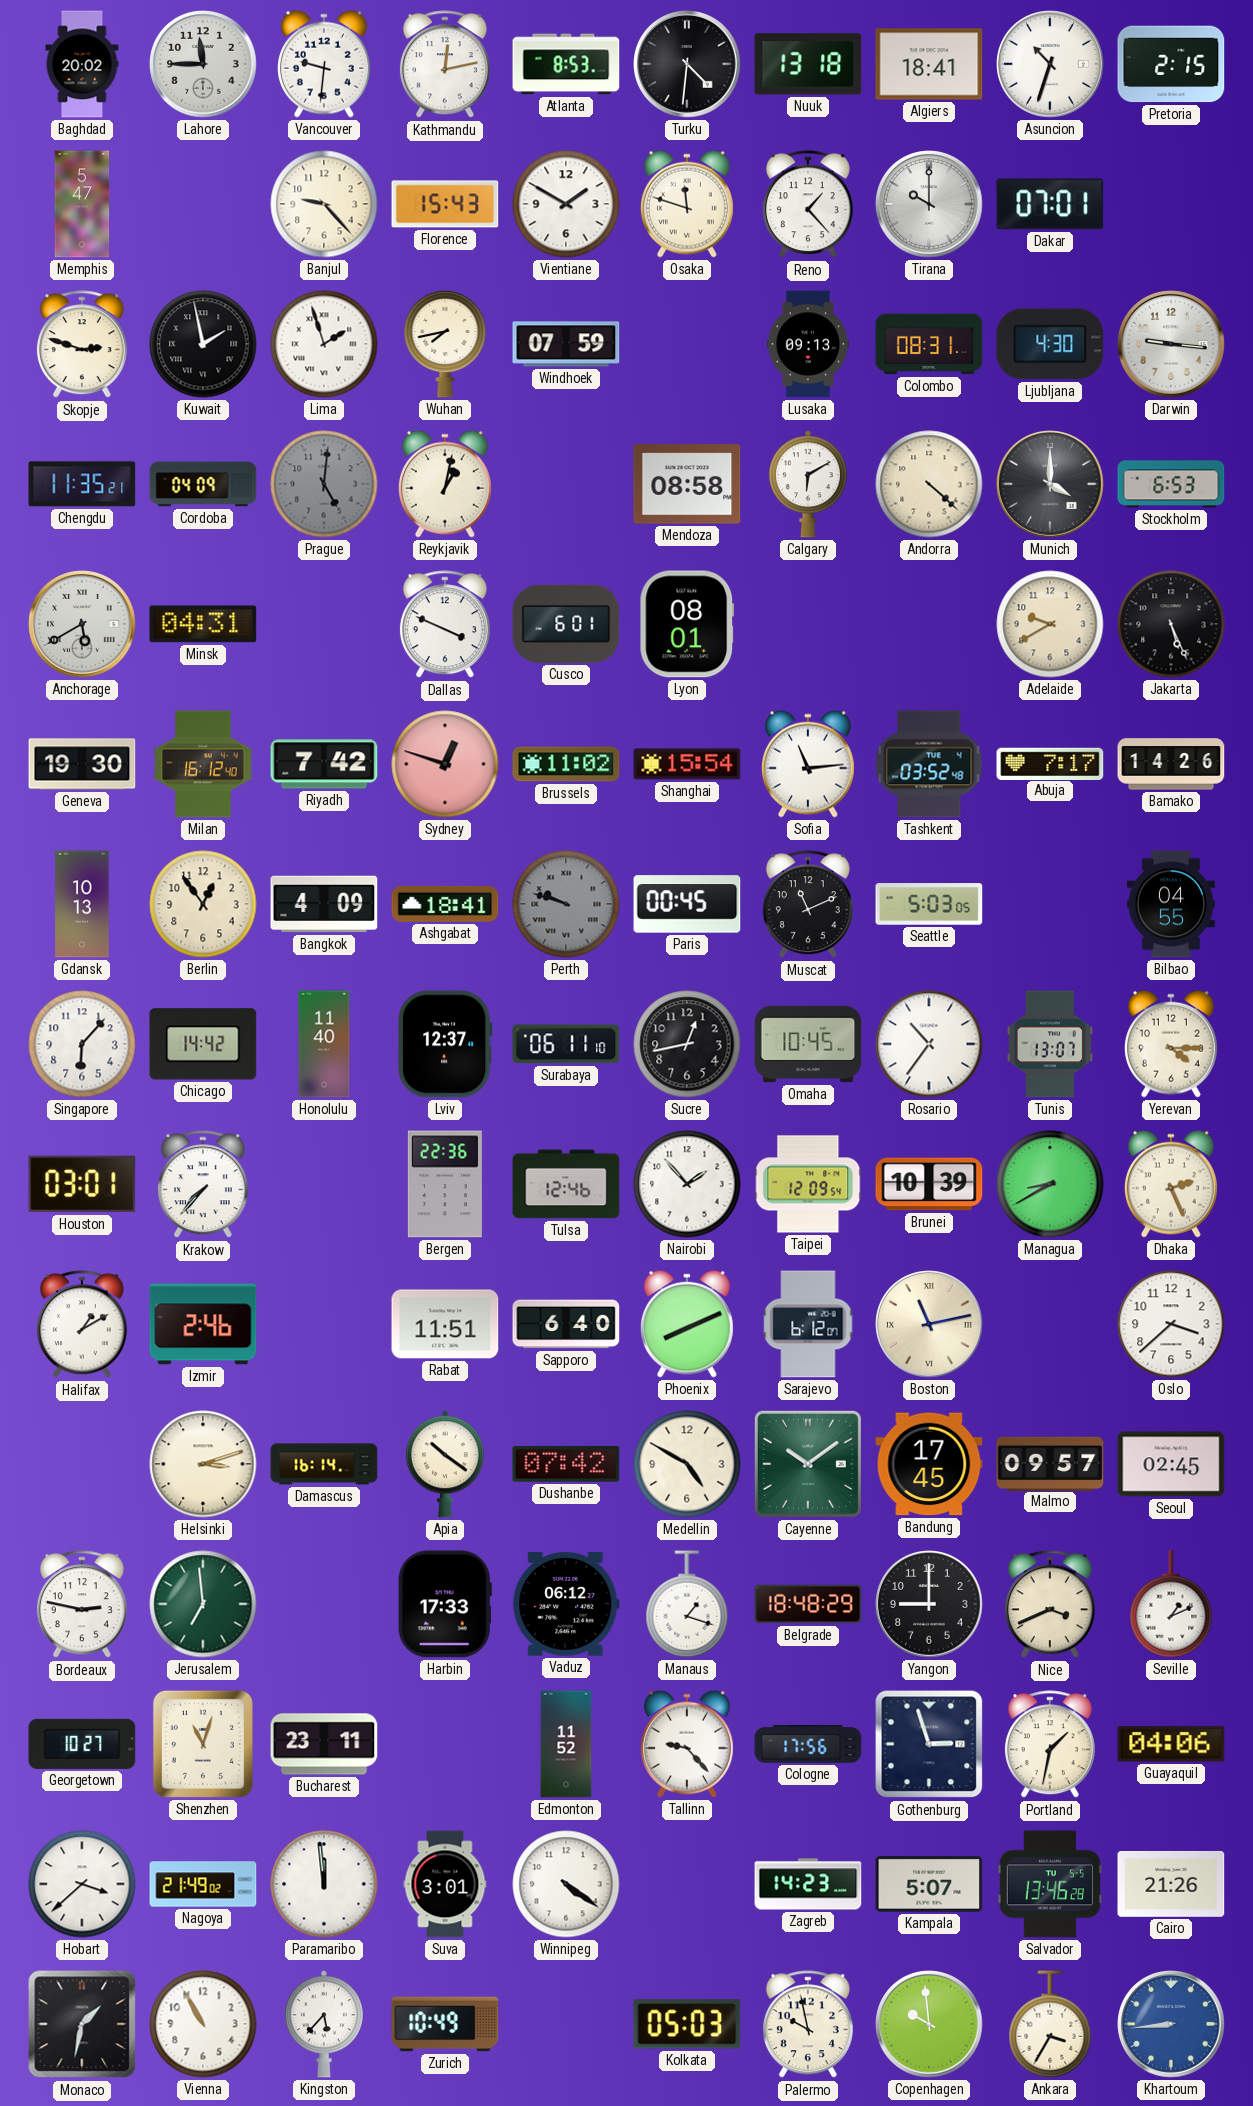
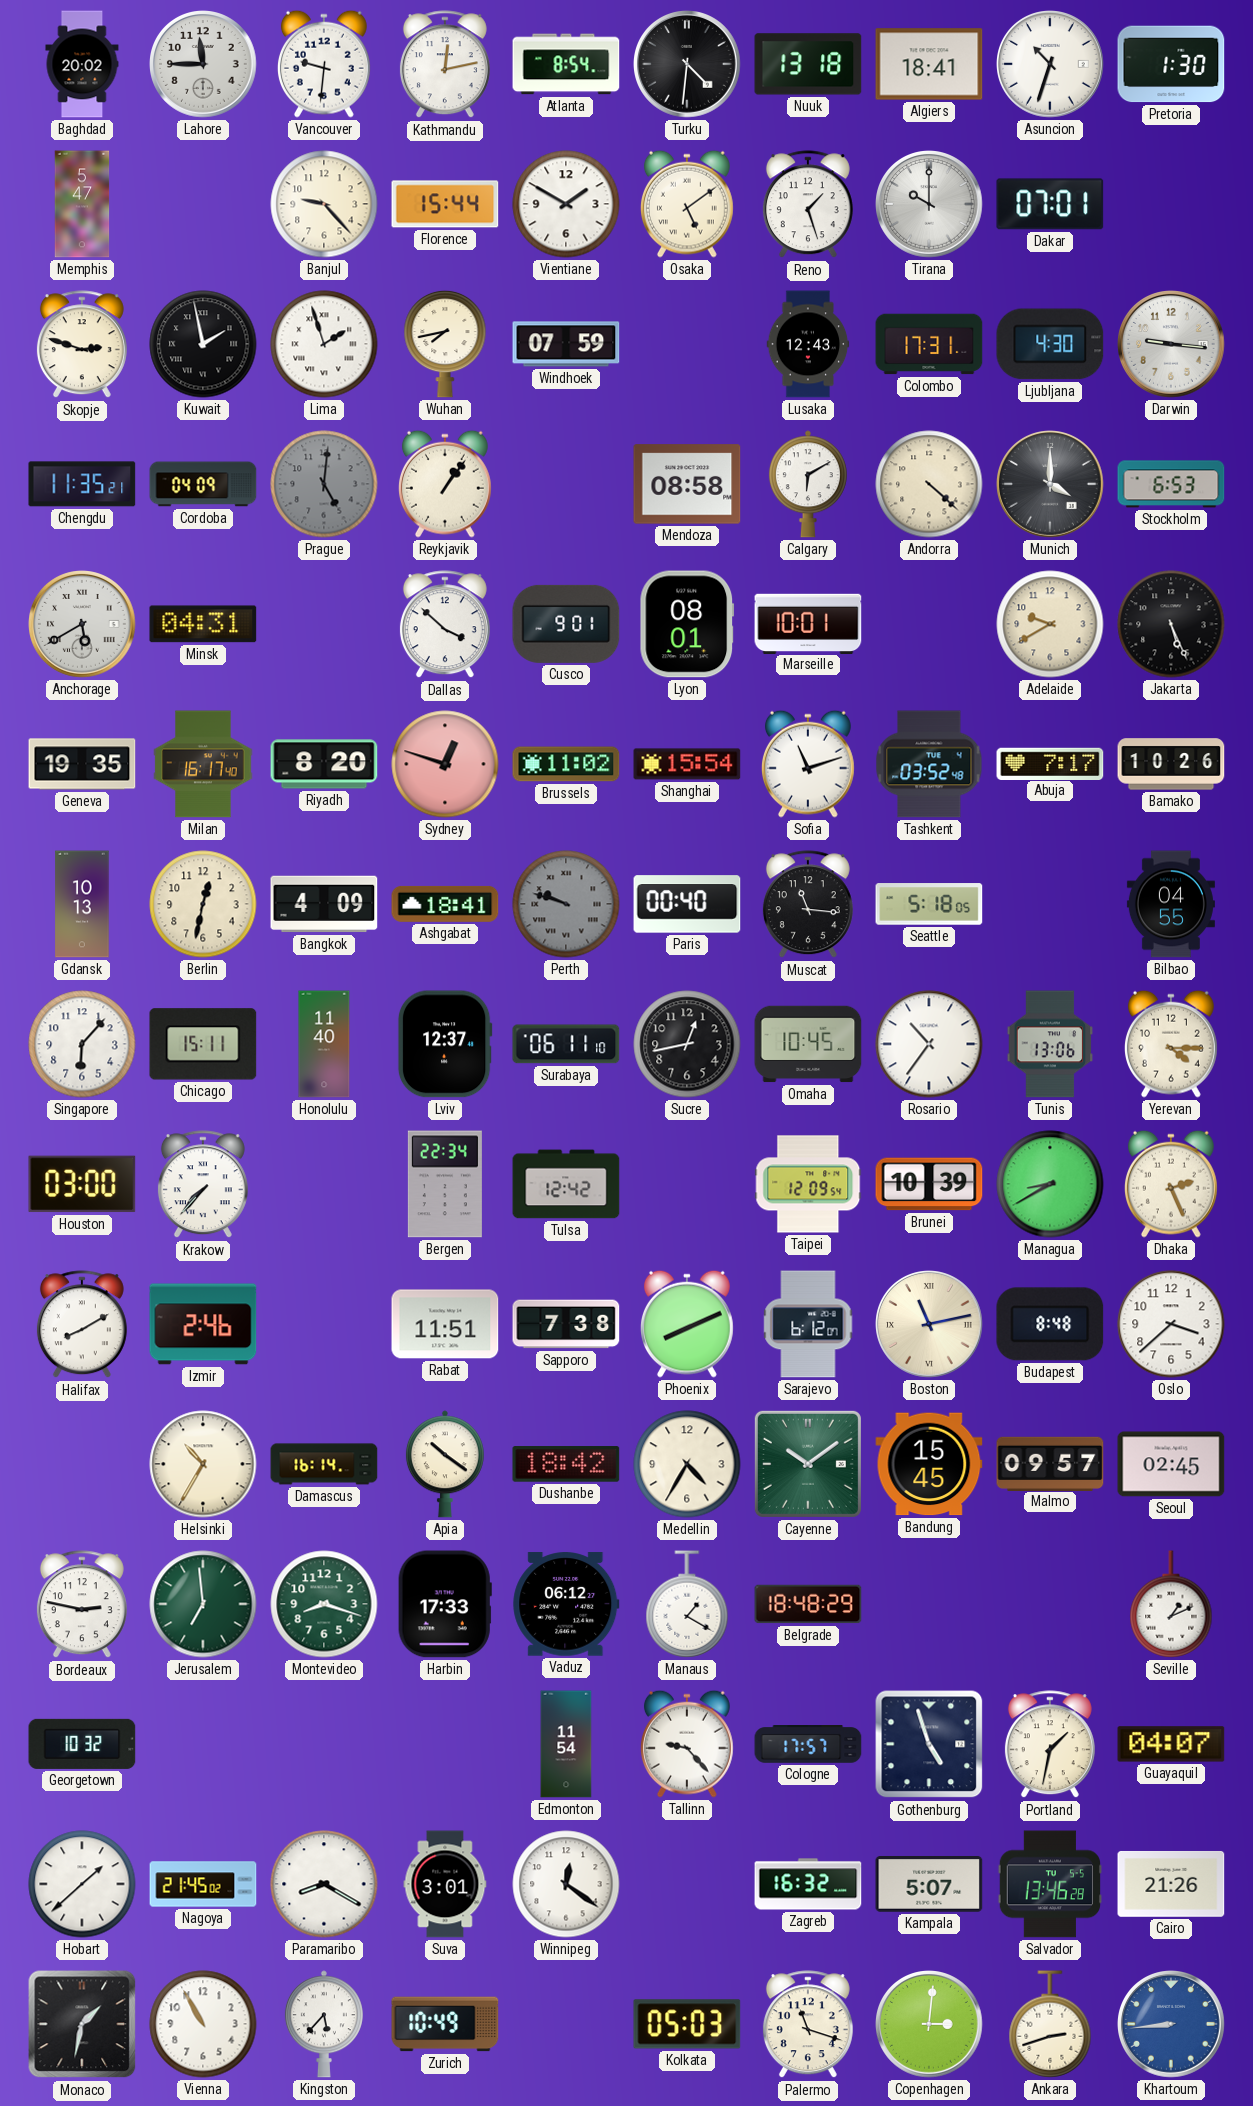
Atlanta: 8:53 -> 8:54
Pretoria: 2:15 -> 1:30
Florence: 15:43 -> 15:44
Osaka: 11:48 -> 5:09
Reno: 1:23 -> 1:27
Lusaka: 09:13 -> 12:43
Colombo: 08:31 -> 17:31
Reykjavik: 1:02 -> 1:06
Dallas: 3:49 -> 3:52
Cusco: 6:01 -> 9:01
Marseille: none -> 10:01
Geneva: 19:30 -> 19:35
Milan: 16:12 -> 16:17
Riyadh: 7:42 -> 8:20
Sofia: 11:14 -> 11:12
Bamako: 14:26 -> 10:26
Berlin: 12:54 -> 12:32
Paris: 00:45 -> 00:40
Muscat: 11:11 -> 11:16
Seattle: 5:03 -> 5:18
Chicago: 14:42 -> 15:11
Tunis: 13:07 -> 13:06
Houston: 03:01 -> 03:00
Bergen: 22:36 -> 22:34
Tulsa: 12:46 -> 12:42
Nairobi: 1:53 -> none
Halifax: 1:10 -> 8:10
Sapporo: 6:40 -> 7:38
Budapest: none -> 8:48
Helsinki: 3:12 -> 10:35
Dushanbe: 07:42 -> 18:42
Medellin: 4:50 -> 4:35
Bandung: 17:45 -> 15:45
Montevideo: none -> 8:18
Manaus: 1:18 -> 1:20
Yangon: 9:00 -> none
Nice: 3:41 -> none
Georgetown: 10:27 -> 10:32
Shenzhen: 11:03 -> none
Bucharest: 23:11 -> none
Edmonton: 11:52 -> 11:54
Cologne: 17:56 -> 17:57
Gothenburg: 2:57 -> 4:57
Guayaquil: 04:06 -> 04:07
Hobart: 3:38 -> 1:38
Nagoya: 21:49 -> 21:45
Paramaribo: 11:59 -> 8:20
Winnipeg: 4:21 -> 12:21
Zagreb: 14:23 -> 16:32
Palermo: 9:58 -> 11:18
Copenhagen: 9:59 -> 3:01
Ankara: 3:35 -> 2:42
